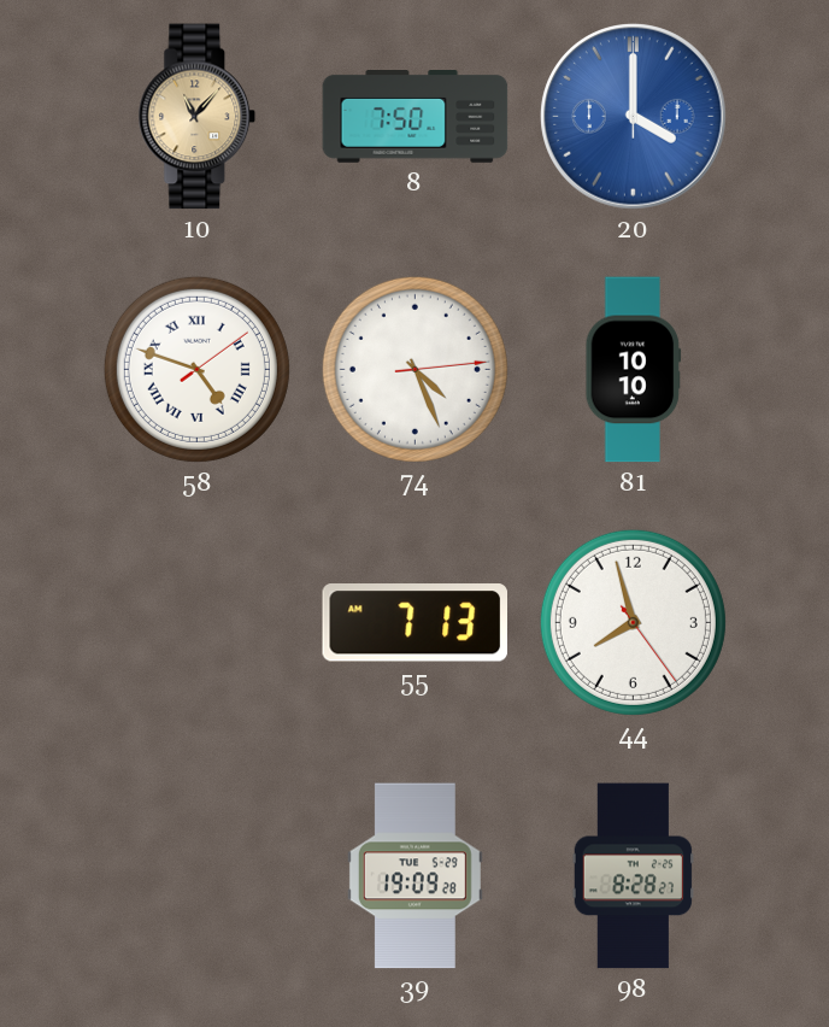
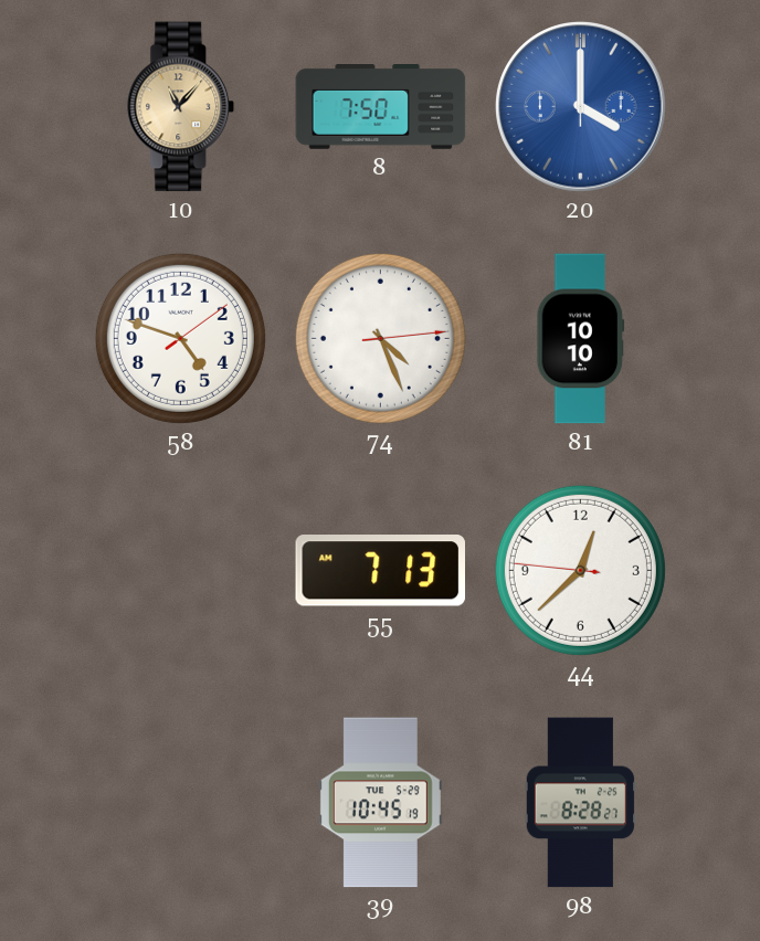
58 numerals: Roman -> Arabic
44: 7:57 -> 12:37
39: 19:09 -> 10:45
